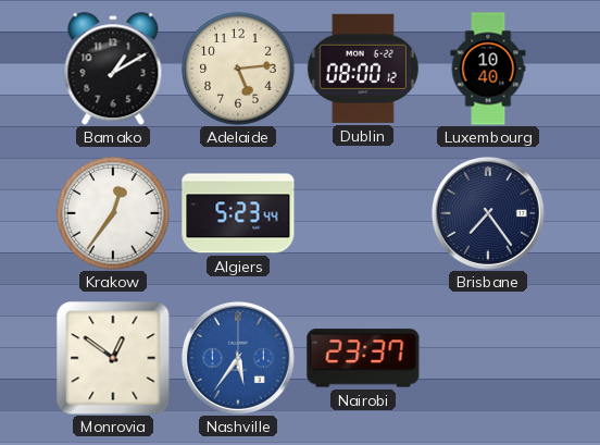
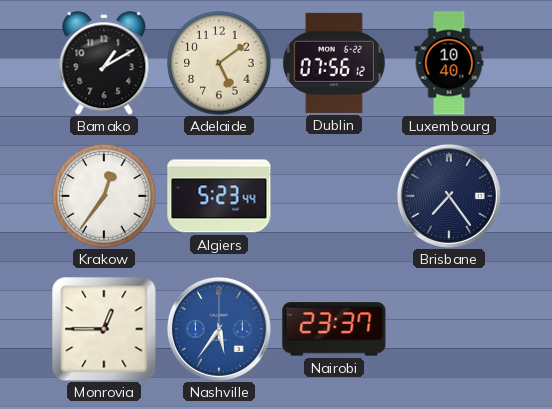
Adelaide: 5:14 -> 5:09
Dublin: 08:00 -> 07:56
Monrovia: 12:51 -> 12:45
